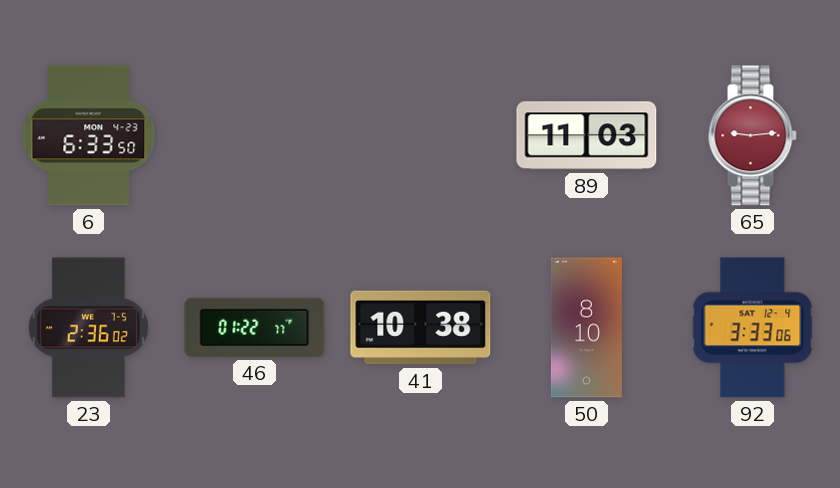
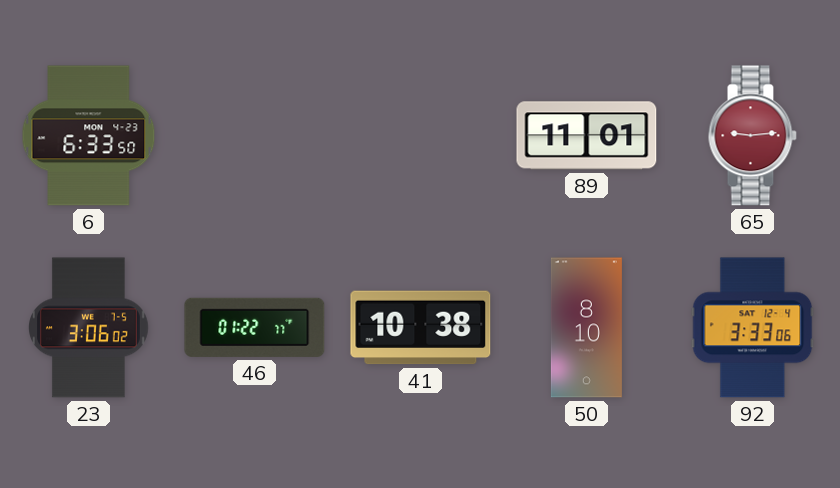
89: 11:03 -> 11:01
23: 2:36 -> 3:06
